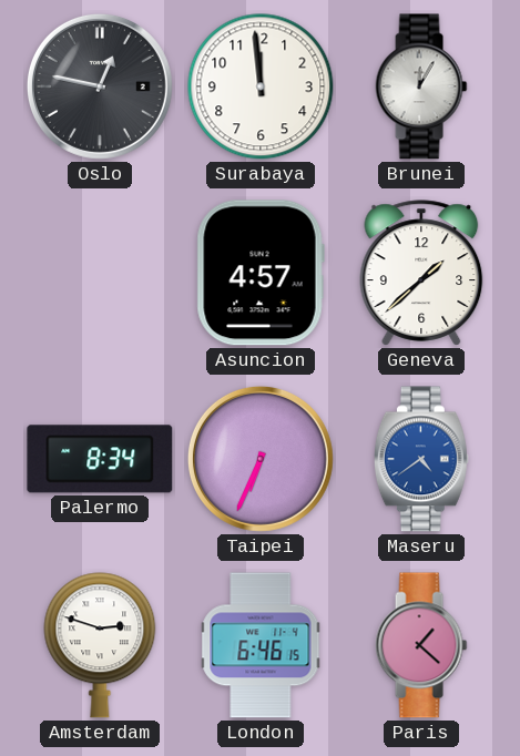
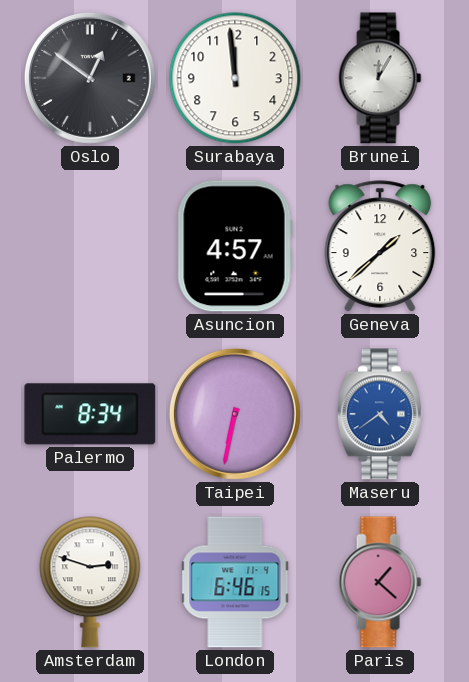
Oslo: 12:47 -> 12:51
Taipei: 6:34 -> 6:32
